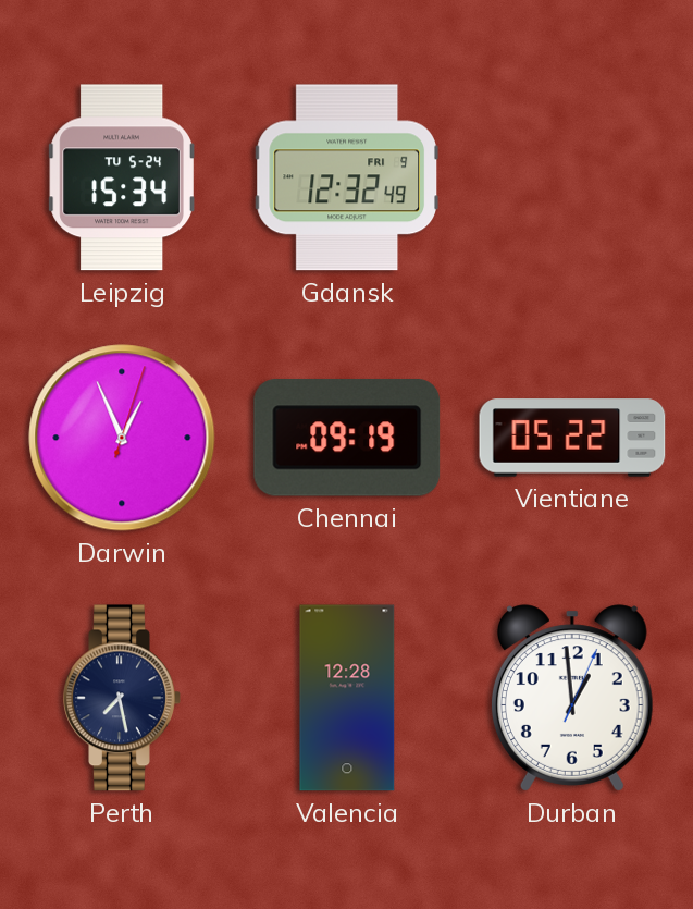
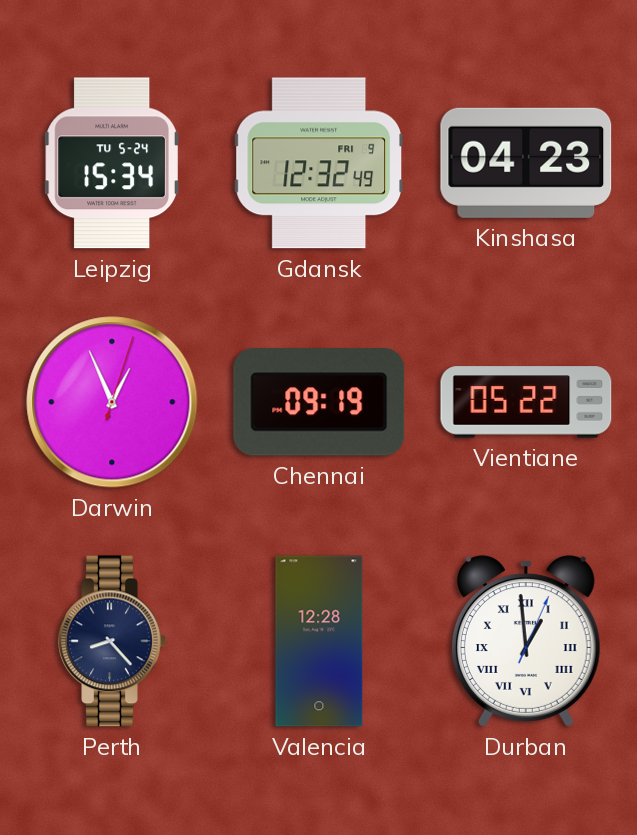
Kinshasa: none -> 04:23
Perth: 7:28 -> 8:23
Durban numerals: Arabic -> Roman
